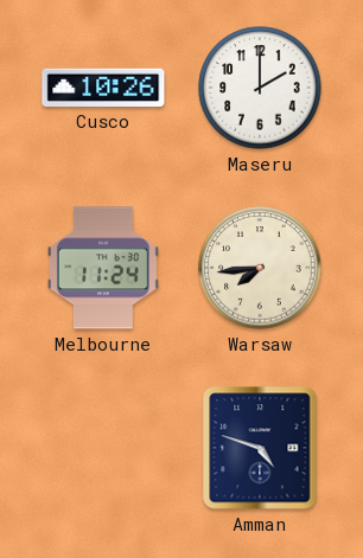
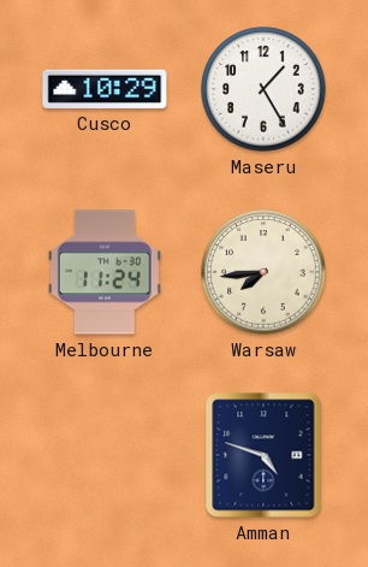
Cusco: 10:26 -> 10:29
Maseru: 2:00 -> 1:25
